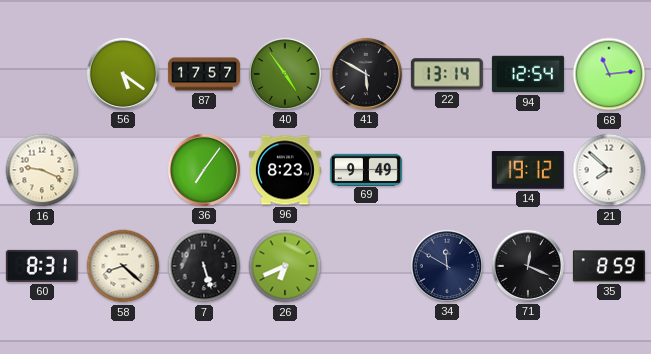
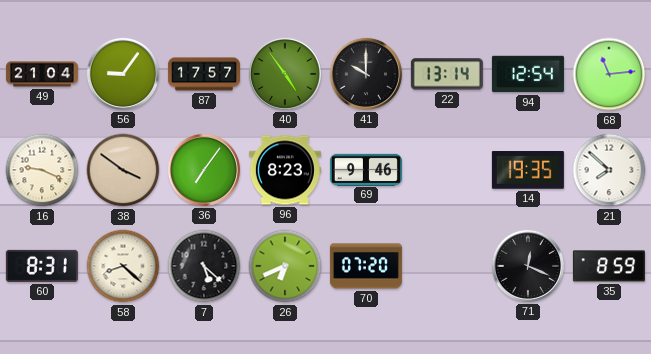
49: none -> 21:04
56: 5:21 -> 9:06
41: 5:50 -> 10:00
38: none -> 3:51
69: 9:49 -> 9:46
14: 19:12 -> 19:35
7: 5:27 -> 5:22
70: none -> 07:20
34: 11:50 -> none
